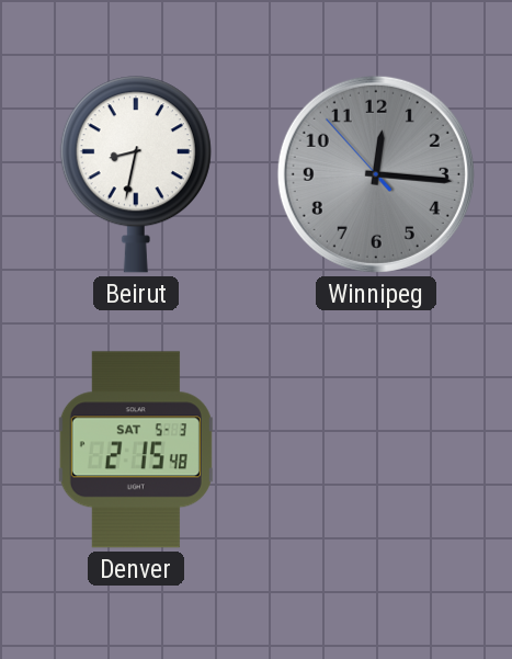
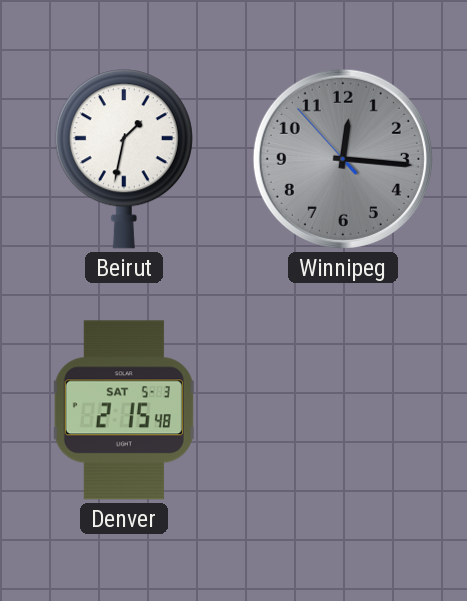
Beirut: 8:32 -> 1:32
